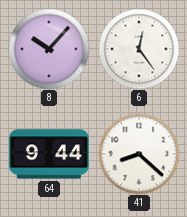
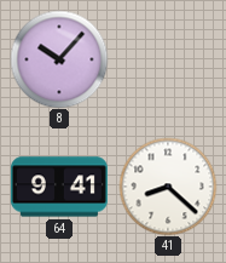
6: 12:24 -> none
64: 9:44 -> 9:41
